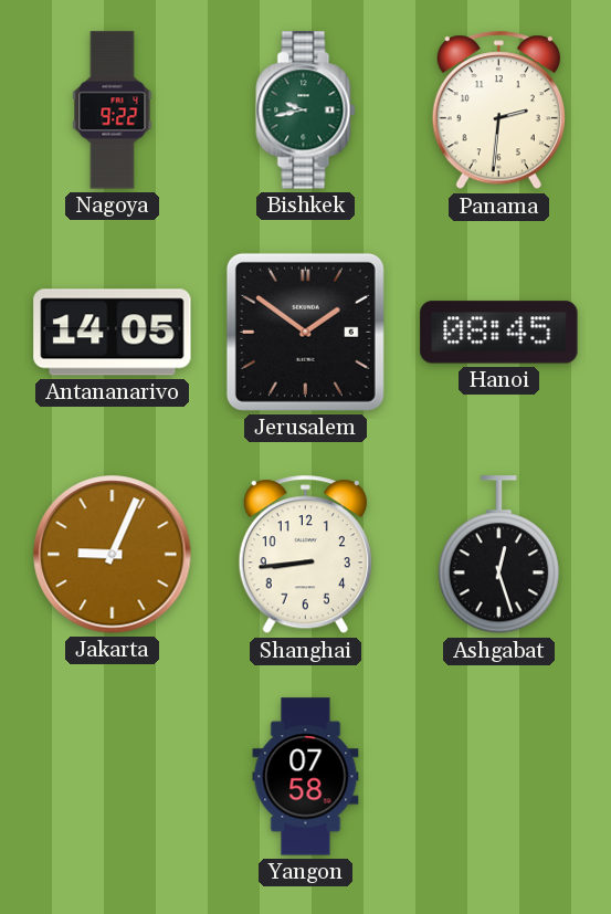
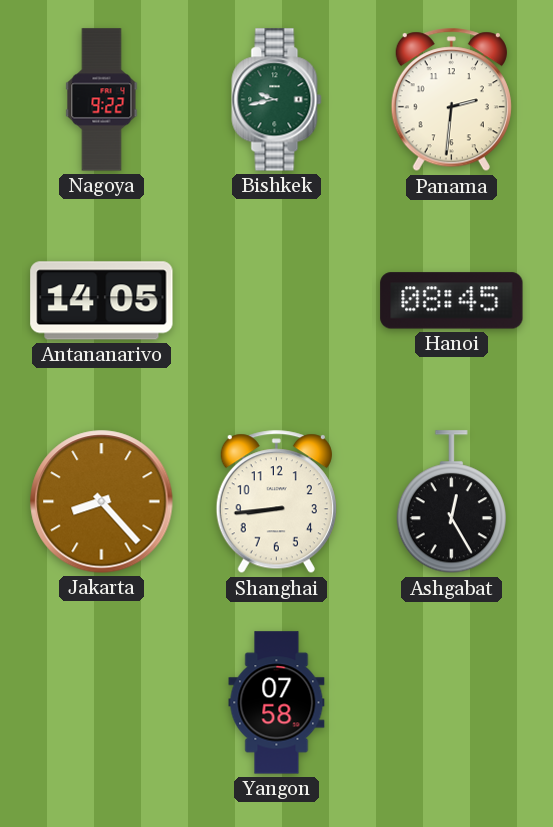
Jerusalem: 1:51 -> none
Jakarta: 9:04 -> 8:23
Ashgabat: 12:27 -> 12:25
